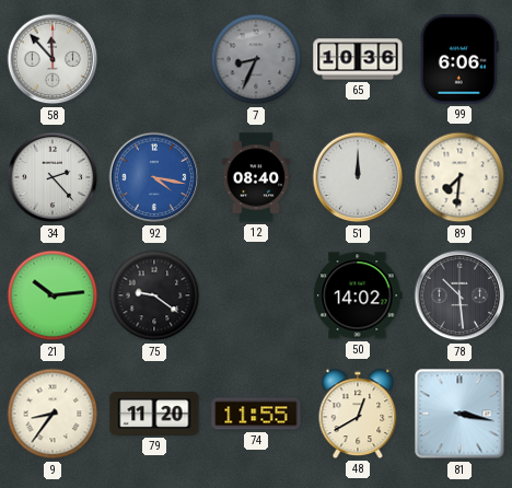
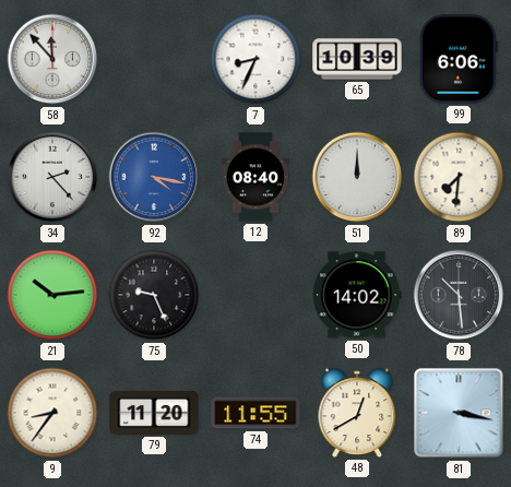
7 dial: grey -> white
65: 10:36 -> 10:39
75: 9:21 -> 9:26
